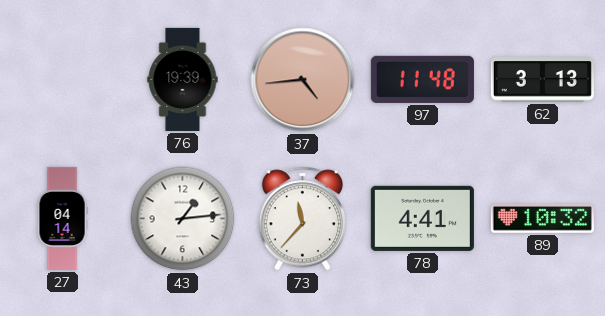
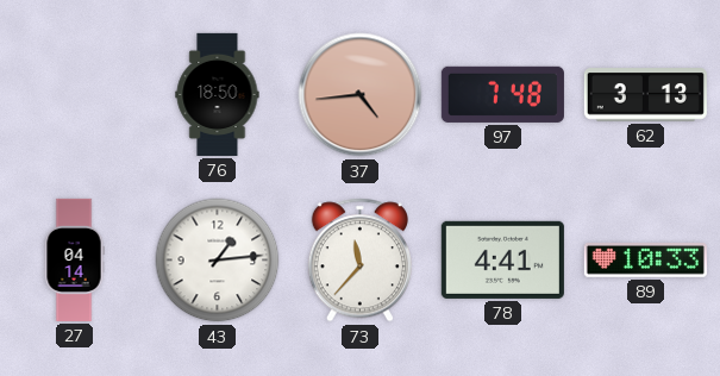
76: 19:39 -> 18:50
97: 11:48 -> 7:48
89: 10:32 -> 10:33
